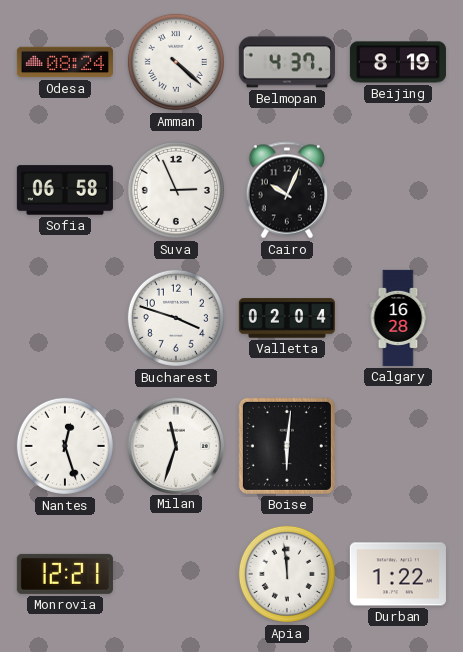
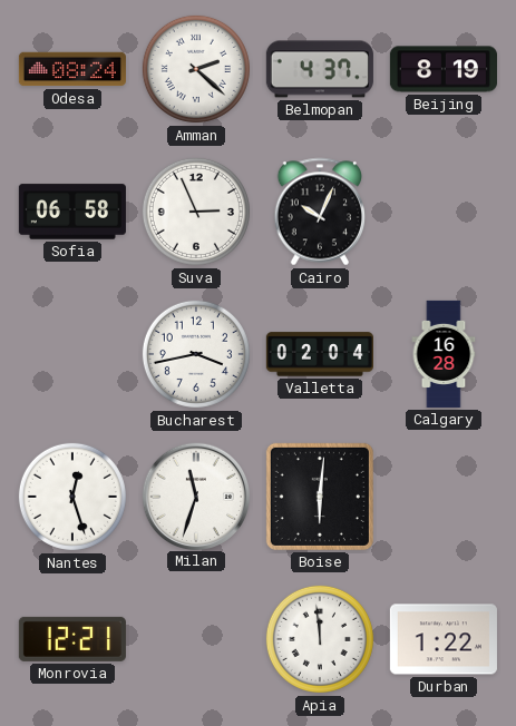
Amman: 4:22 -> 2:22
Bucharest: 3:48 -> 3:43
